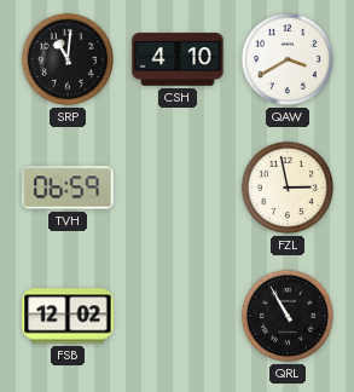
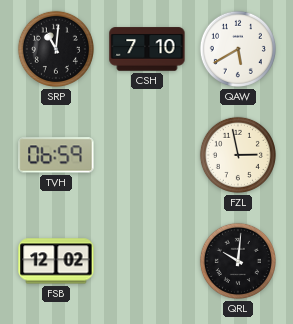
CSH: 4:10 -> 7:10
QAW: 3:40 -> 5:40
QRL: 10:55 -> 10:01
